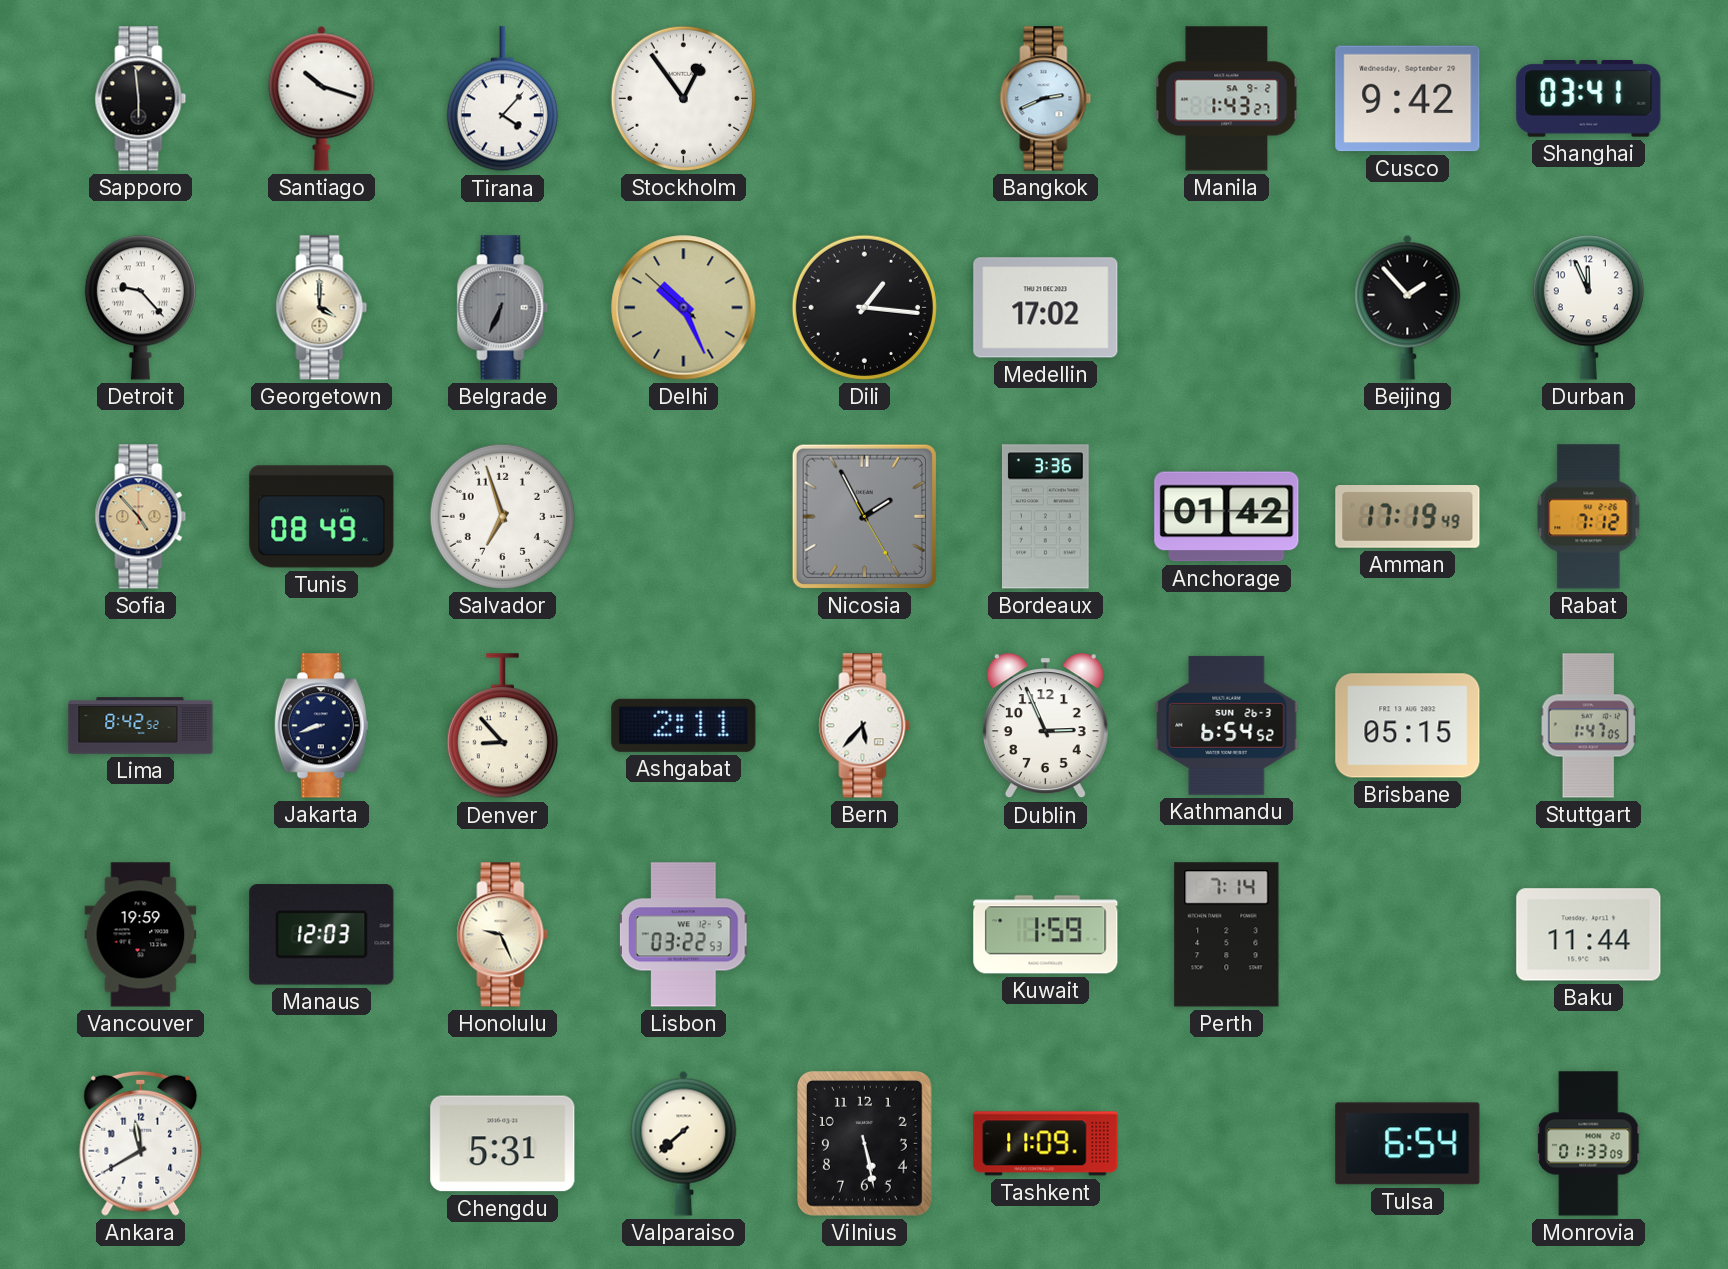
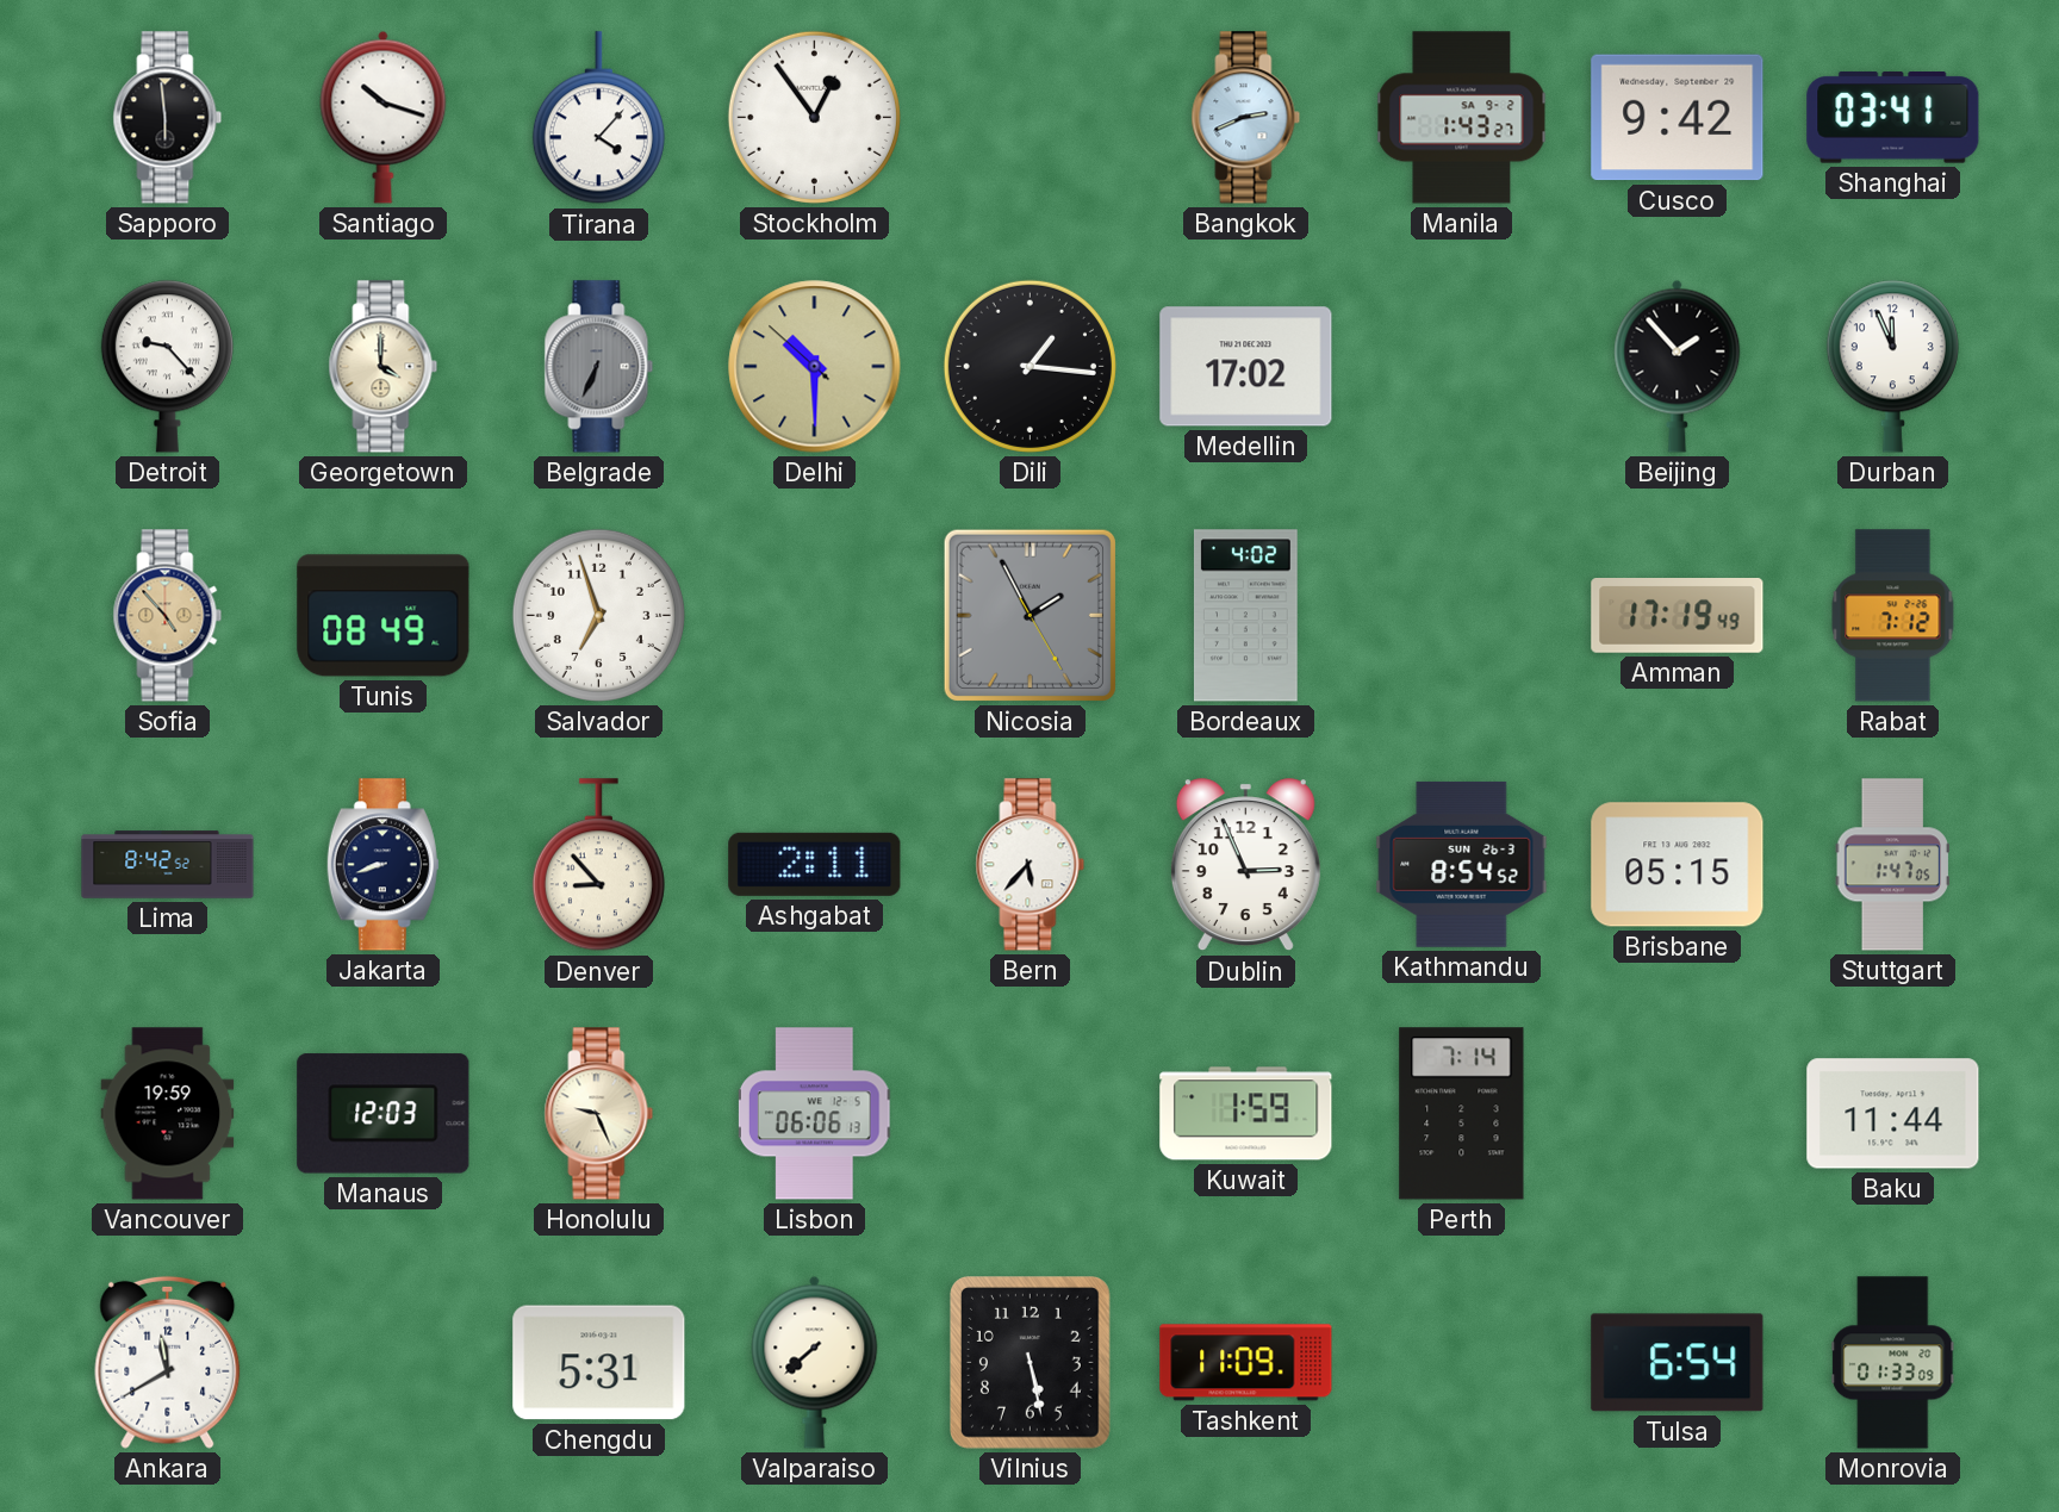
Delhi: 10:25 -> 10:29
Bordeaux: 3:36 -> 4:02
Anchorage: 01:42 -> none
Kathmandu: 6:54 -> 8:54
Lisbon: 03:22 -> 06:06
